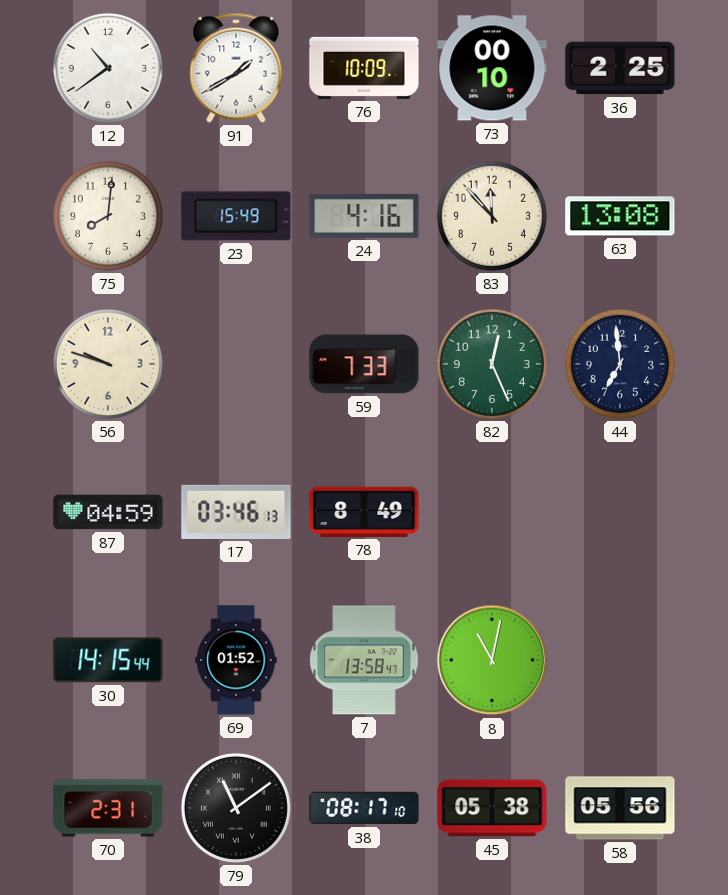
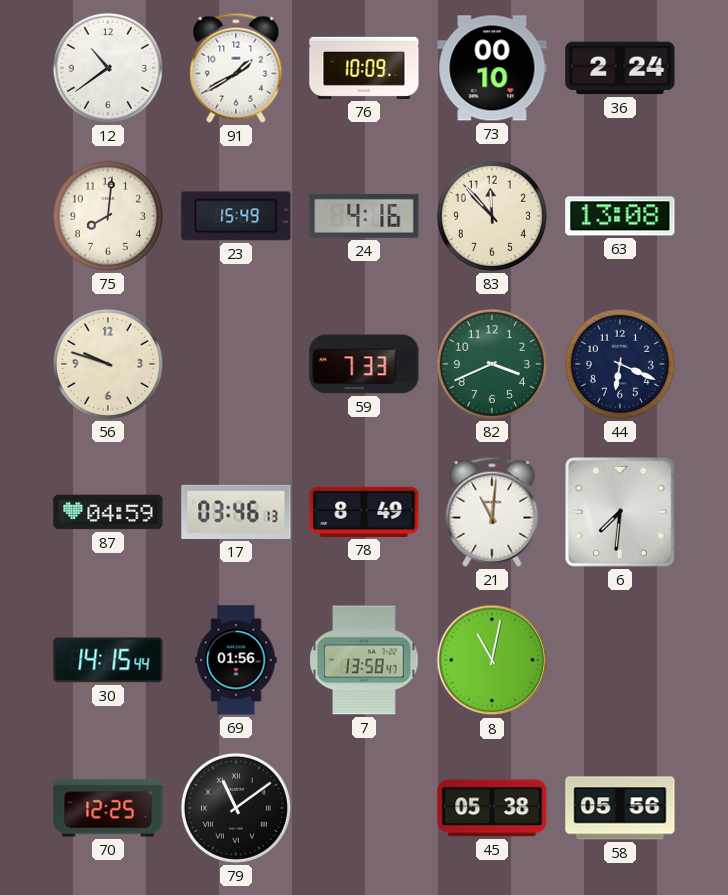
36: 2:25 -> 2:24
82: 12:26 -> 3:41
44: 6:59 -> 6:19
21: none -> 11:01
6: none -> 7:31
69: 01:52 -> 01:56
70: 2:31 -> 12:25
38: 08:17 -> none
